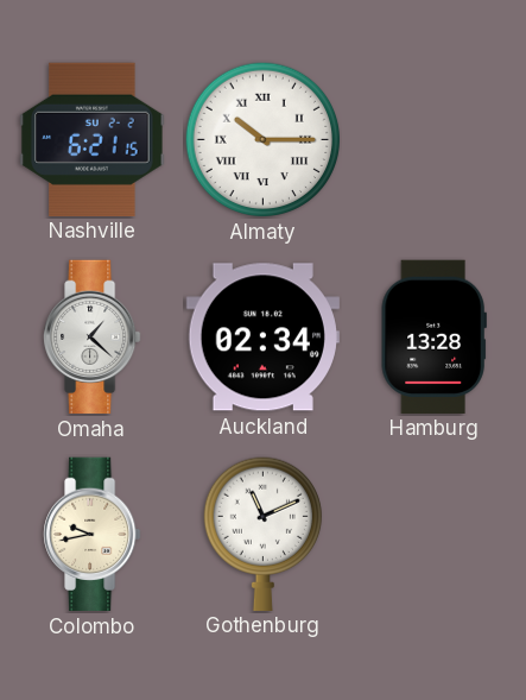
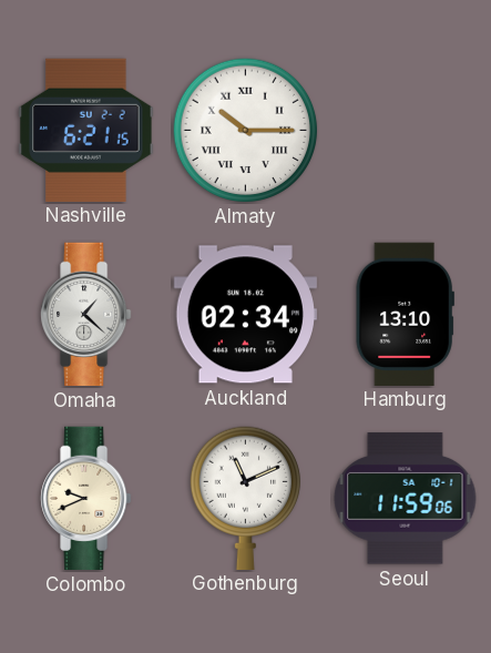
Hamburg: 13:28 -> 13:10
Colombo: 9:43 -> 9:41
Seoul: none -> 11:59
